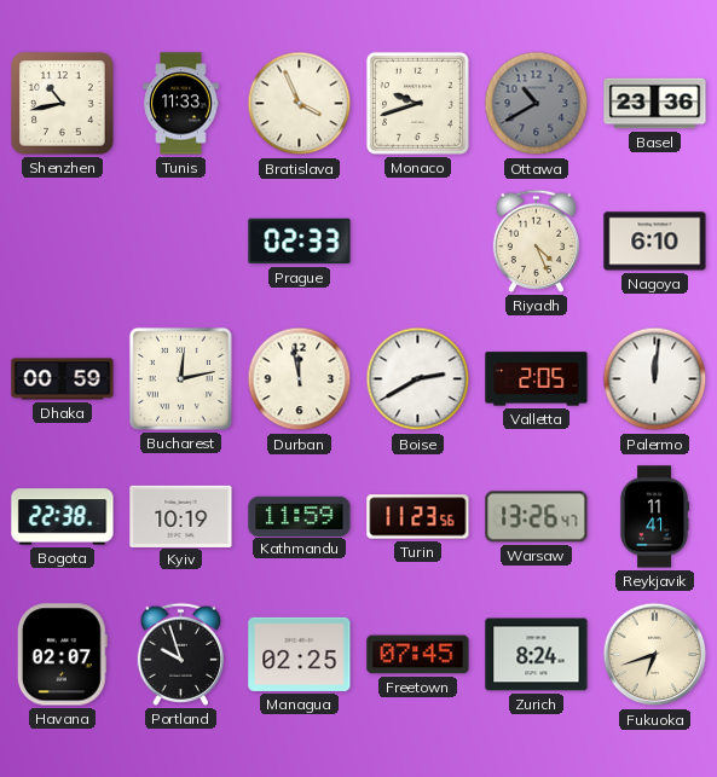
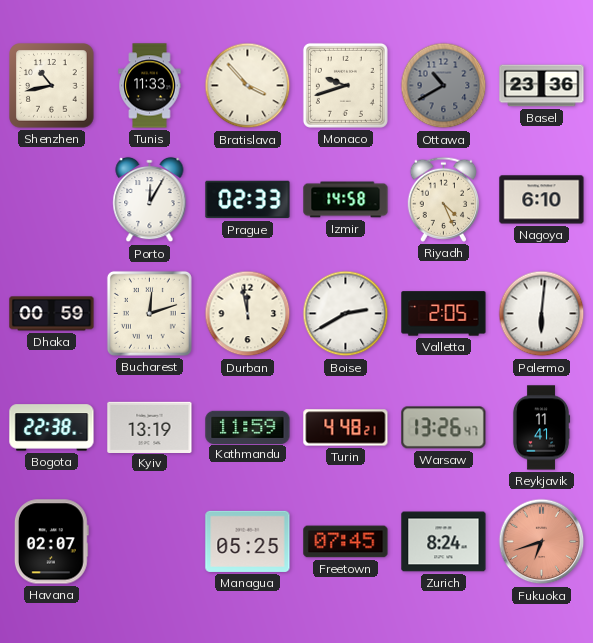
Bratislava: 3:56 -> 3:53
Porto: none -> 12:05
Izmir: none -> 14:58
Bucharest: 12:13 -> 12:12
Palermo: 12:01 -> 6:01
Kyiv: 10:19 -> 13:19
Turin: 11:23 -> 4:48
Portland: 9:57 -> none
Managua: 02:25 -> 05:25
Fukuoka dial: cream -> salmon
